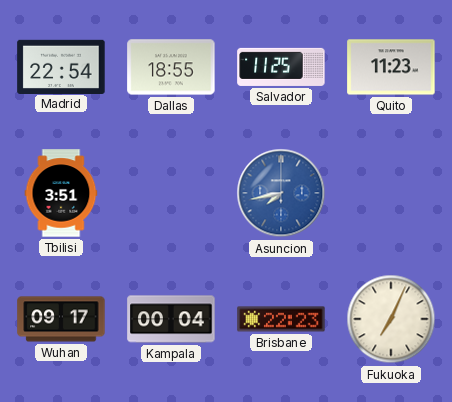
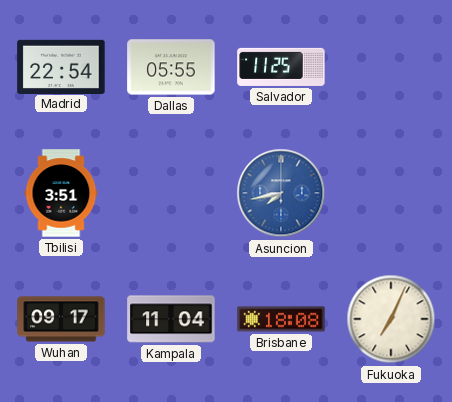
Dallas: 18:55 -> 05:55
Quito: 11:23 -> none
Kampala: 00:04 -> 11:04
Brisbane: 22:23 -> 18:08
